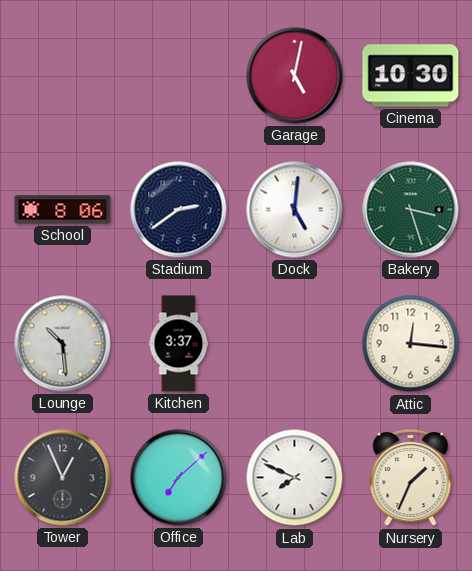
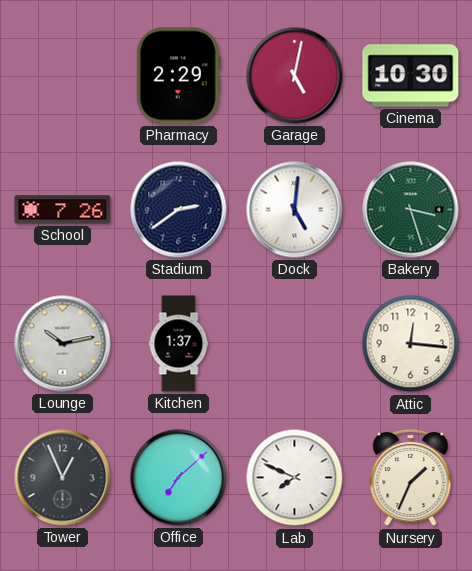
Pharmacy: none -> 2:29
School: 8:06 -> 7:26
Lounge: 10:29 -> 10:13
Kitchen: 3:37 -> 1:37
